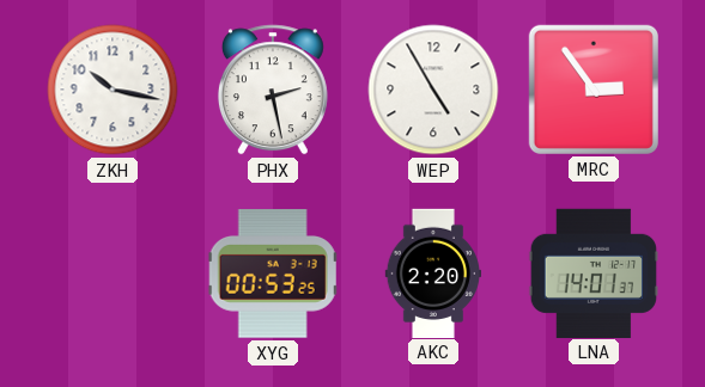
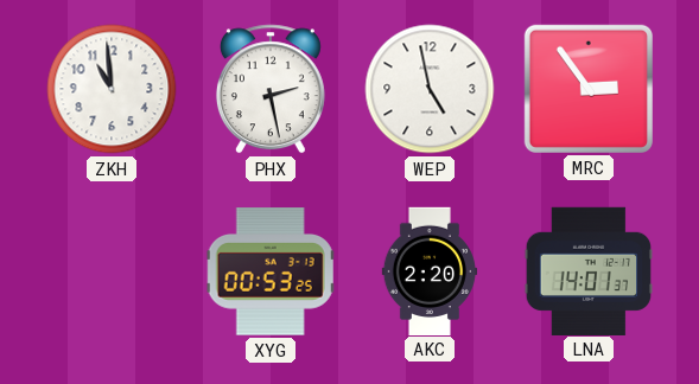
ZKH: 10:17 -> 10:59
WEP: 4:55 -> 4:58
